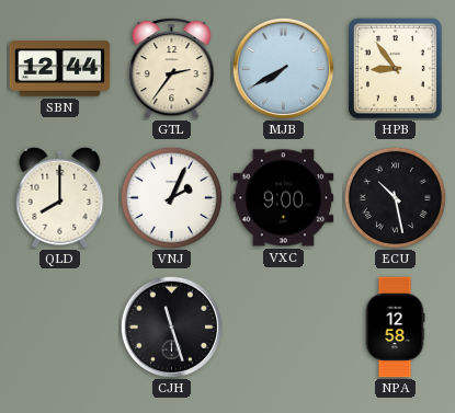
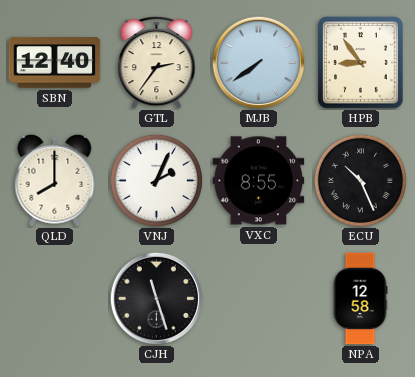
SBN: 12:44 -> 12:40
MJB: 7:40 -> 7:39
VXC: 9:00 -> 8:55
ECU: 10:28 -> 10:26
